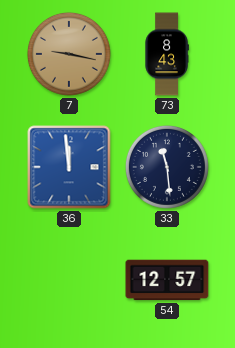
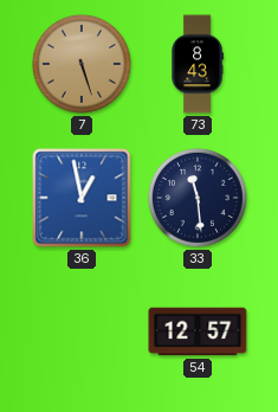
7: 9:17 -> 5:27
36: 11:59 -> 12:58
